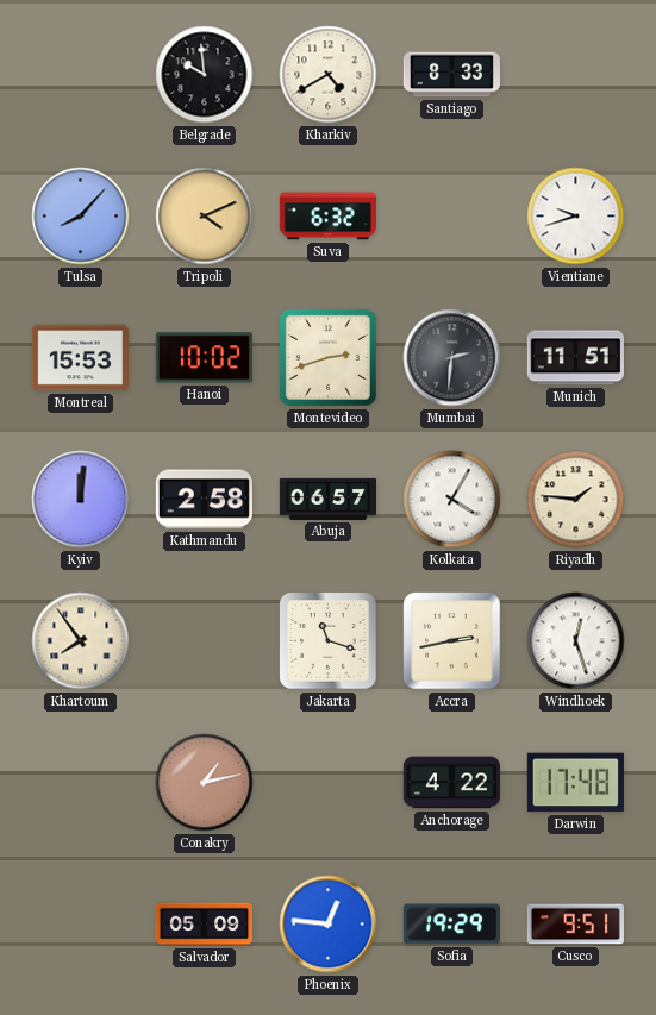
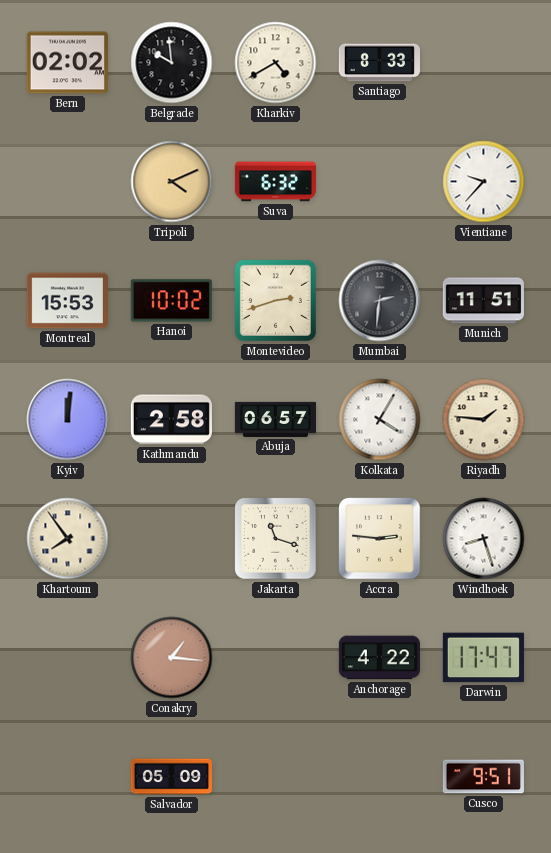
Bern: none -> 02:02
Tulsa: 8:07 -> none
Vientiane: 9:42 -> 9:37
Accra: 2:43 -> 2:46
Windhoek: 12:27 -> 8:27
Conakry: 1:13 -> 1:16
Darwin: 17:48 -> 17:47
Phoenix: 12:46 -> none
Sofia: 19:29 -> none
